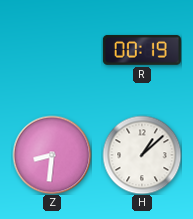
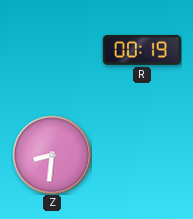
H: 1:08 -> none
